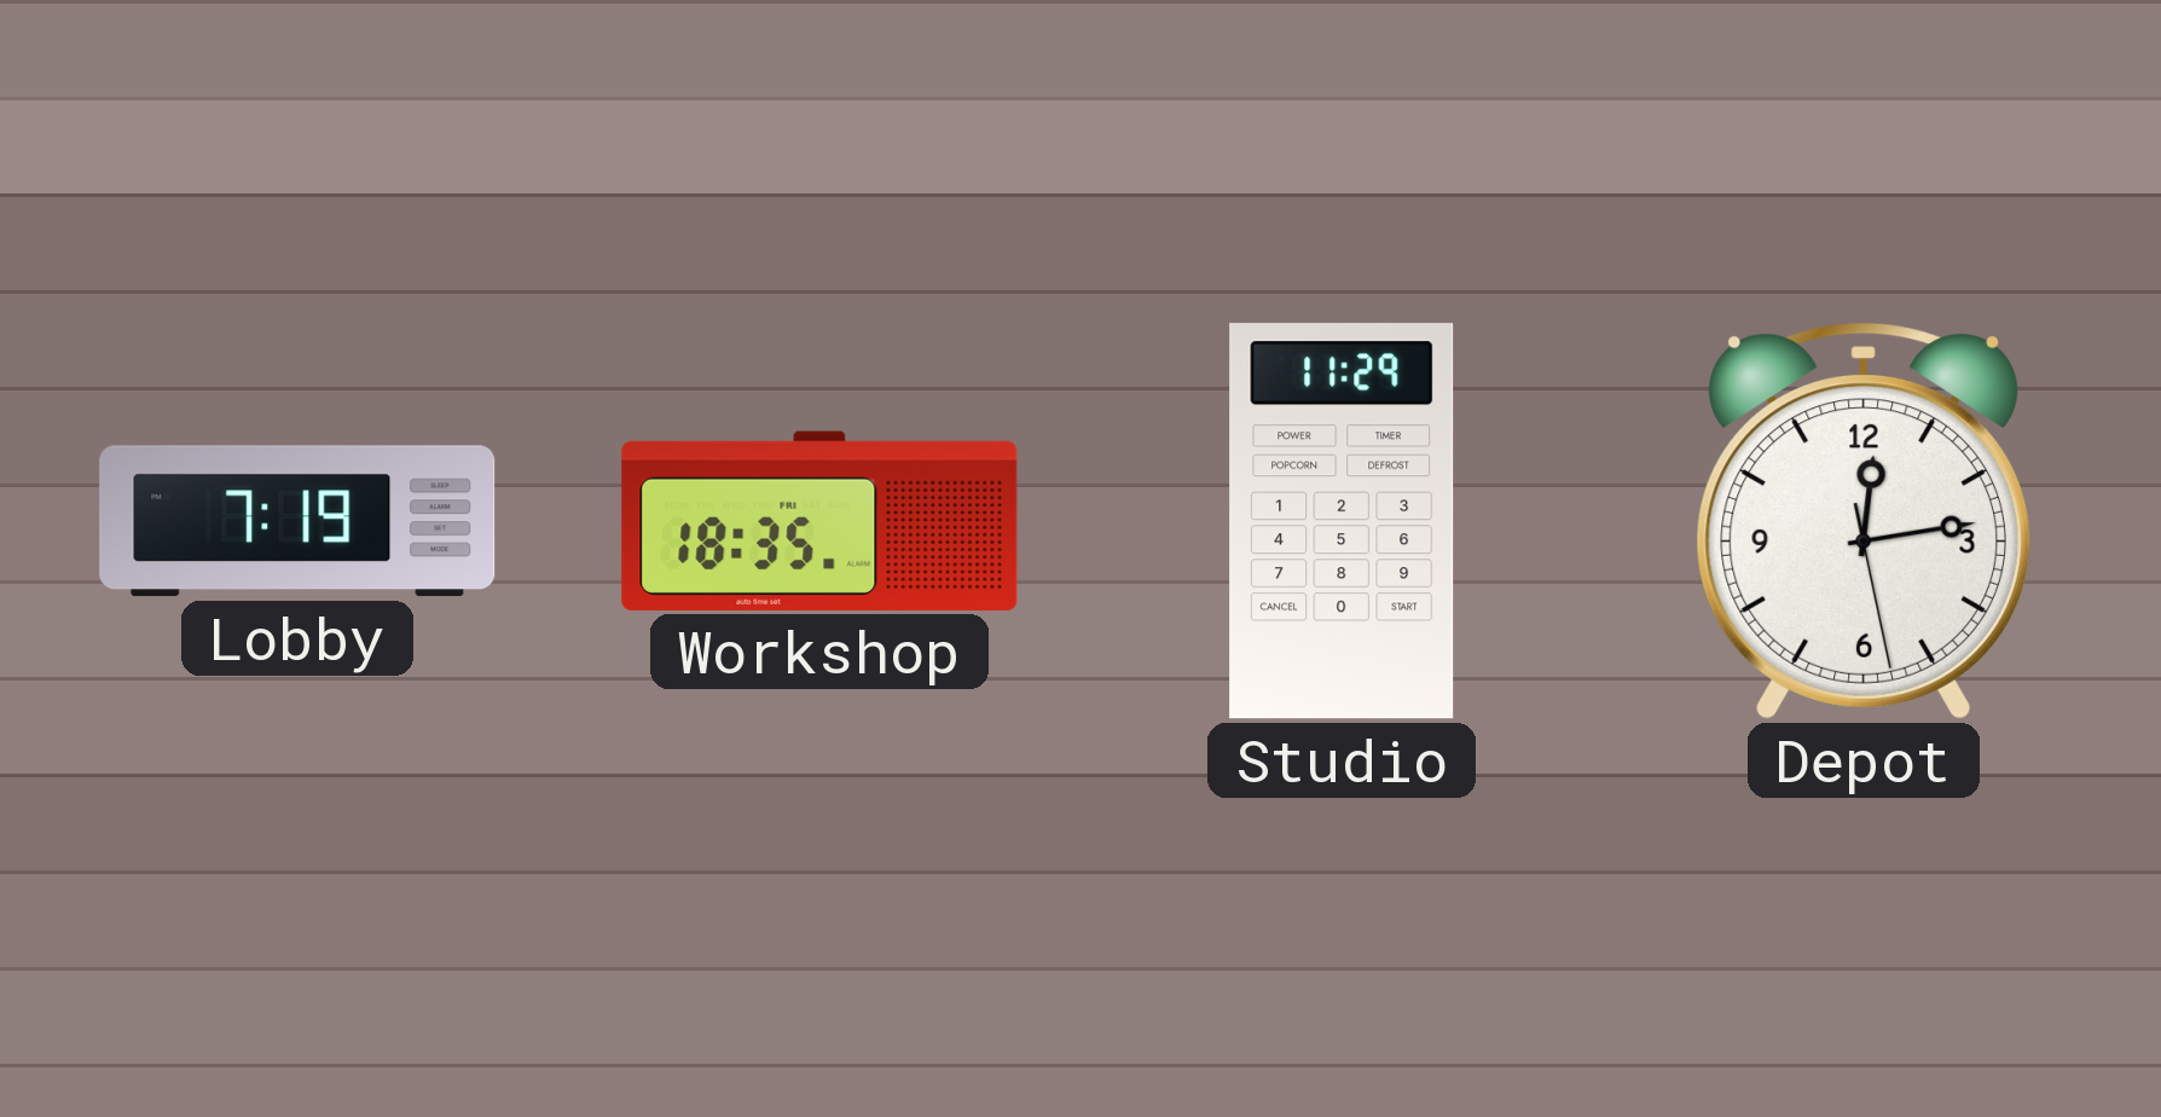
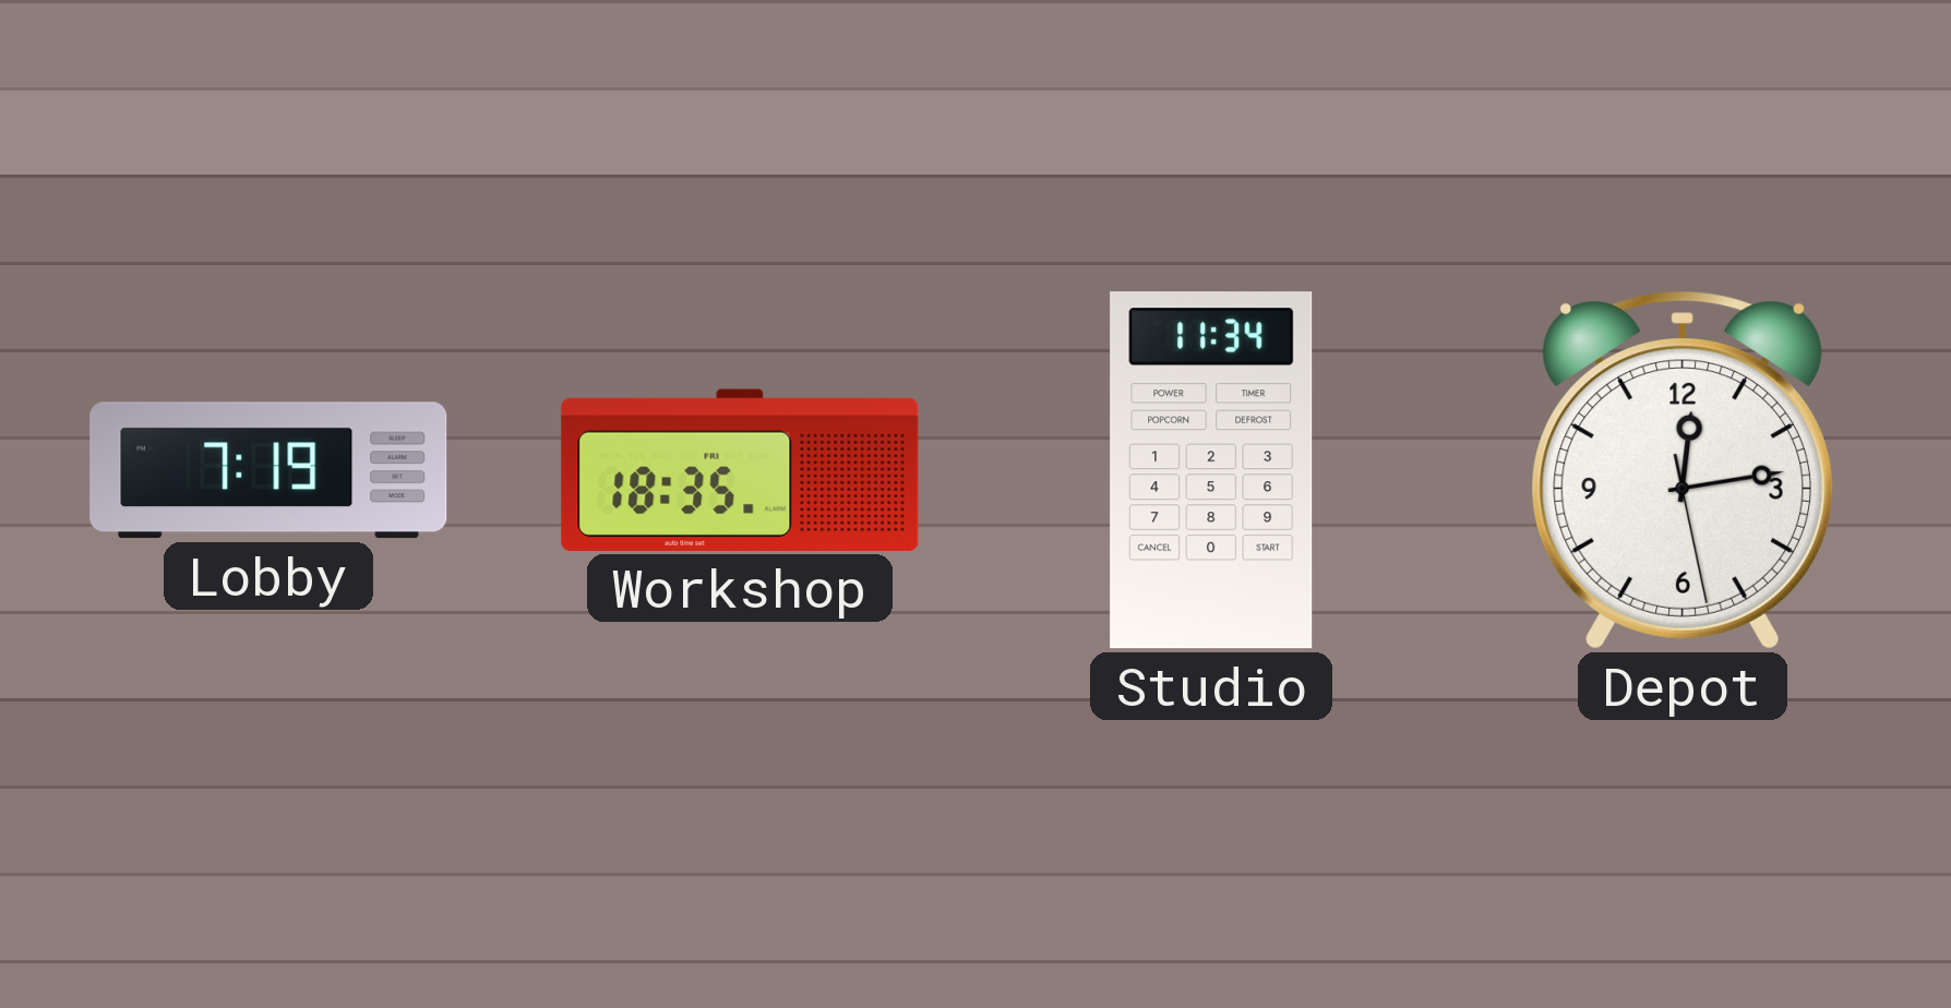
Studio: 11:29 -> 11:34
